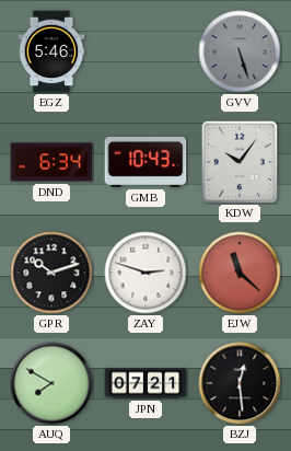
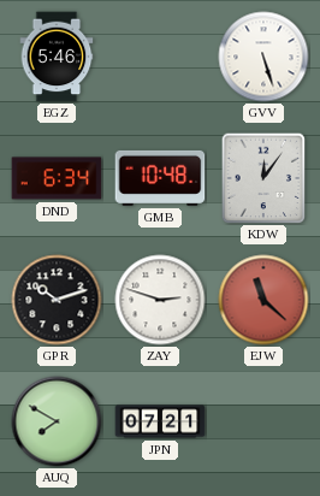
GVV dial: grey -> white
GMB: 10:43 -> 10:48
KDW: 10:06 -> 12:06
BZJ: 12:29 -> none
